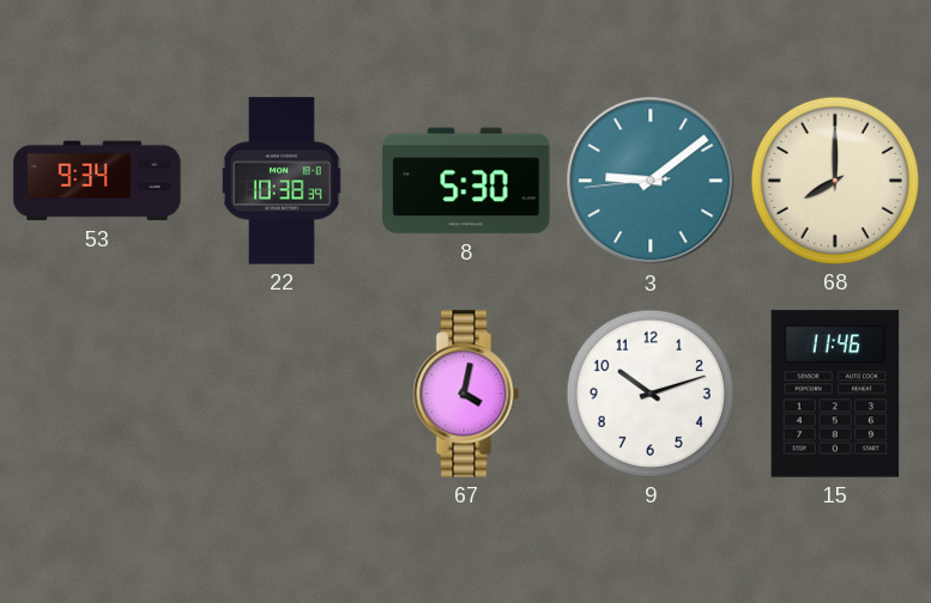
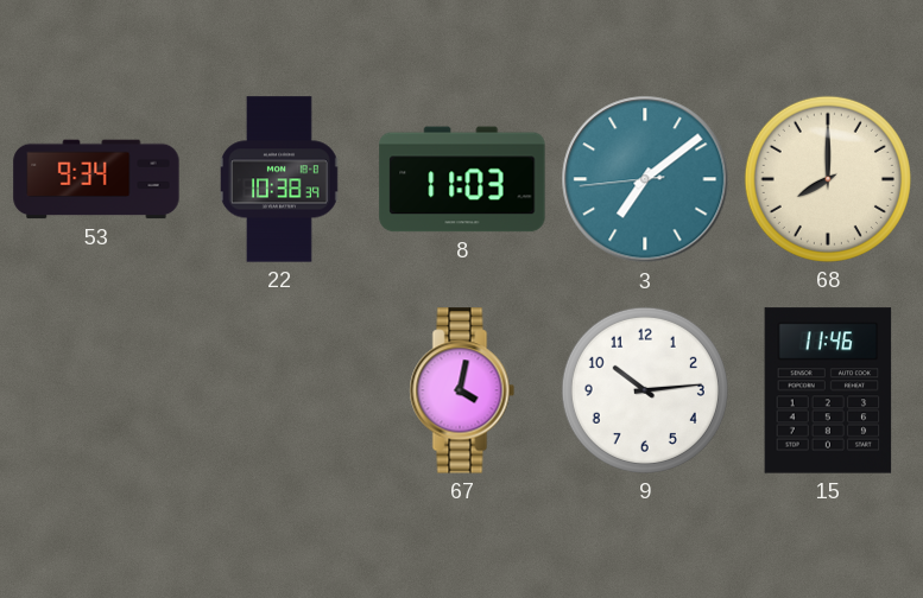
8: 5:30 -> 11:03
3: 9:08 -> 7:08
9: 10:12 -> 10:14
